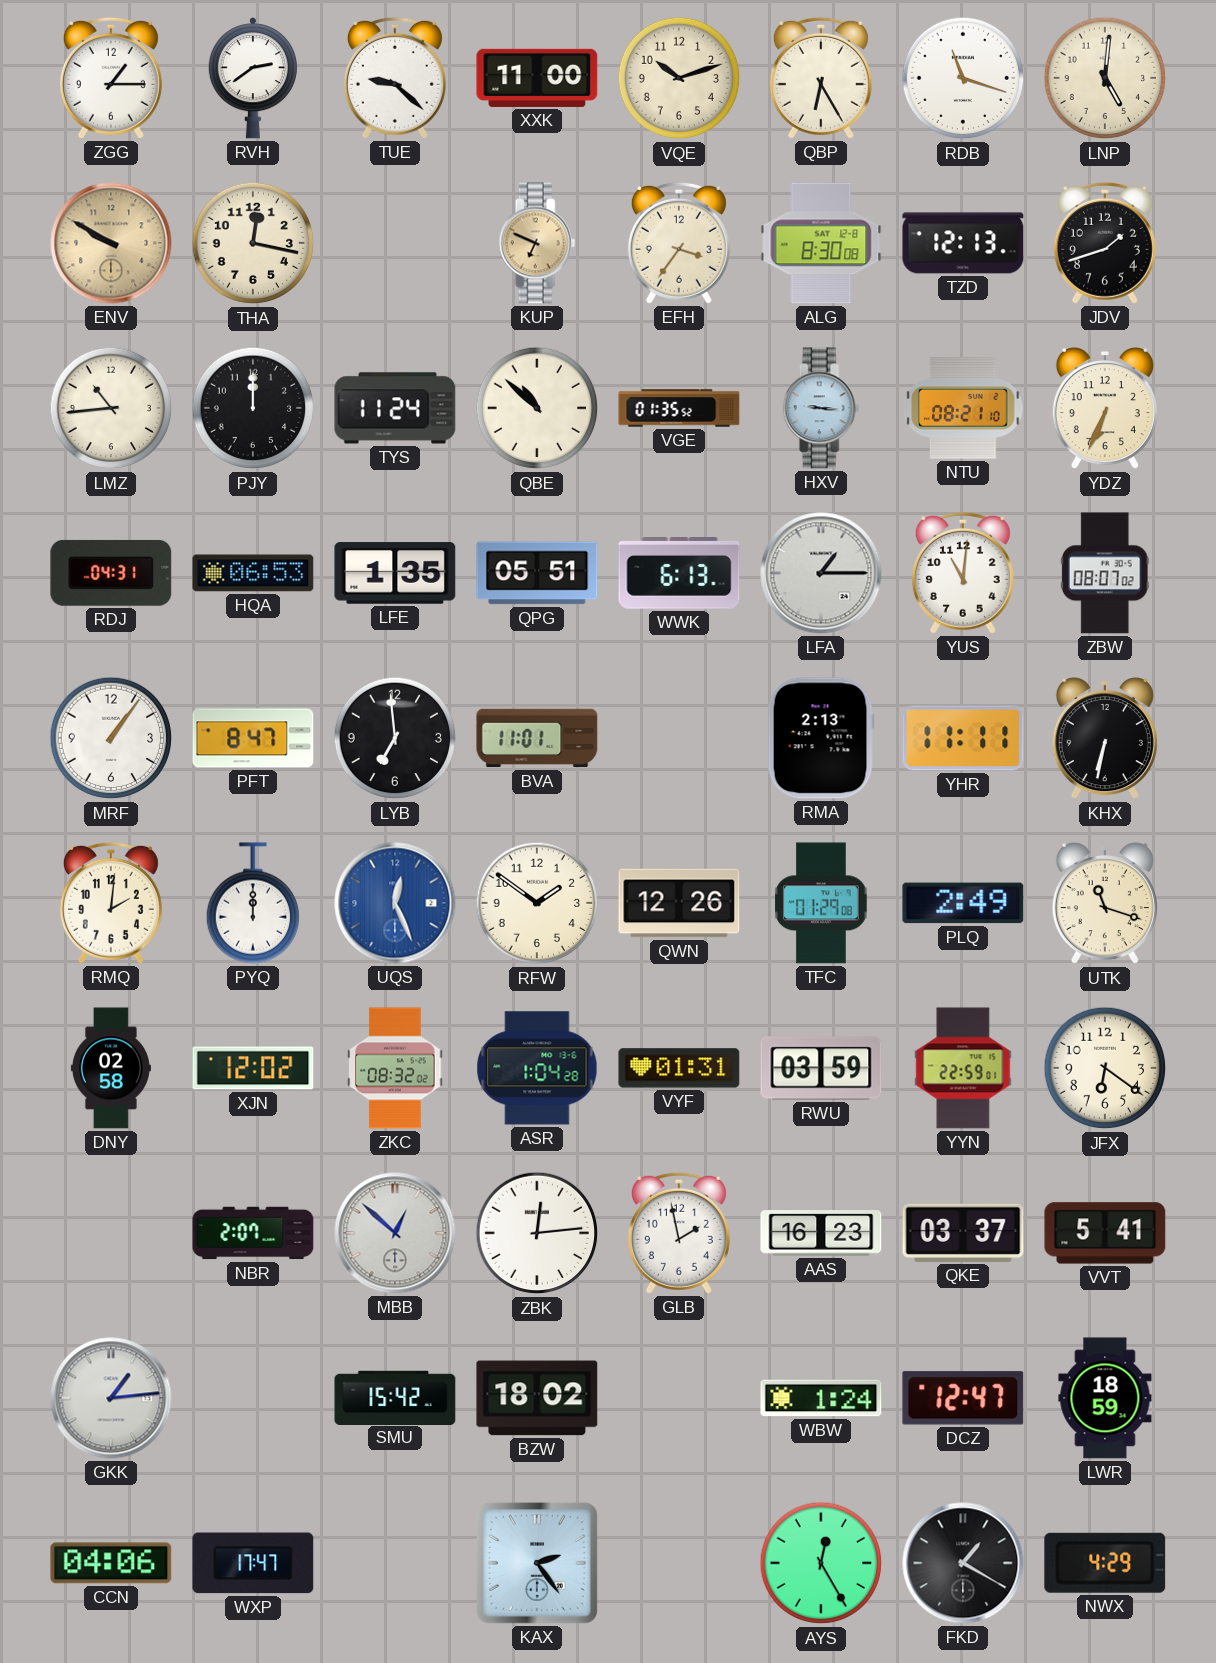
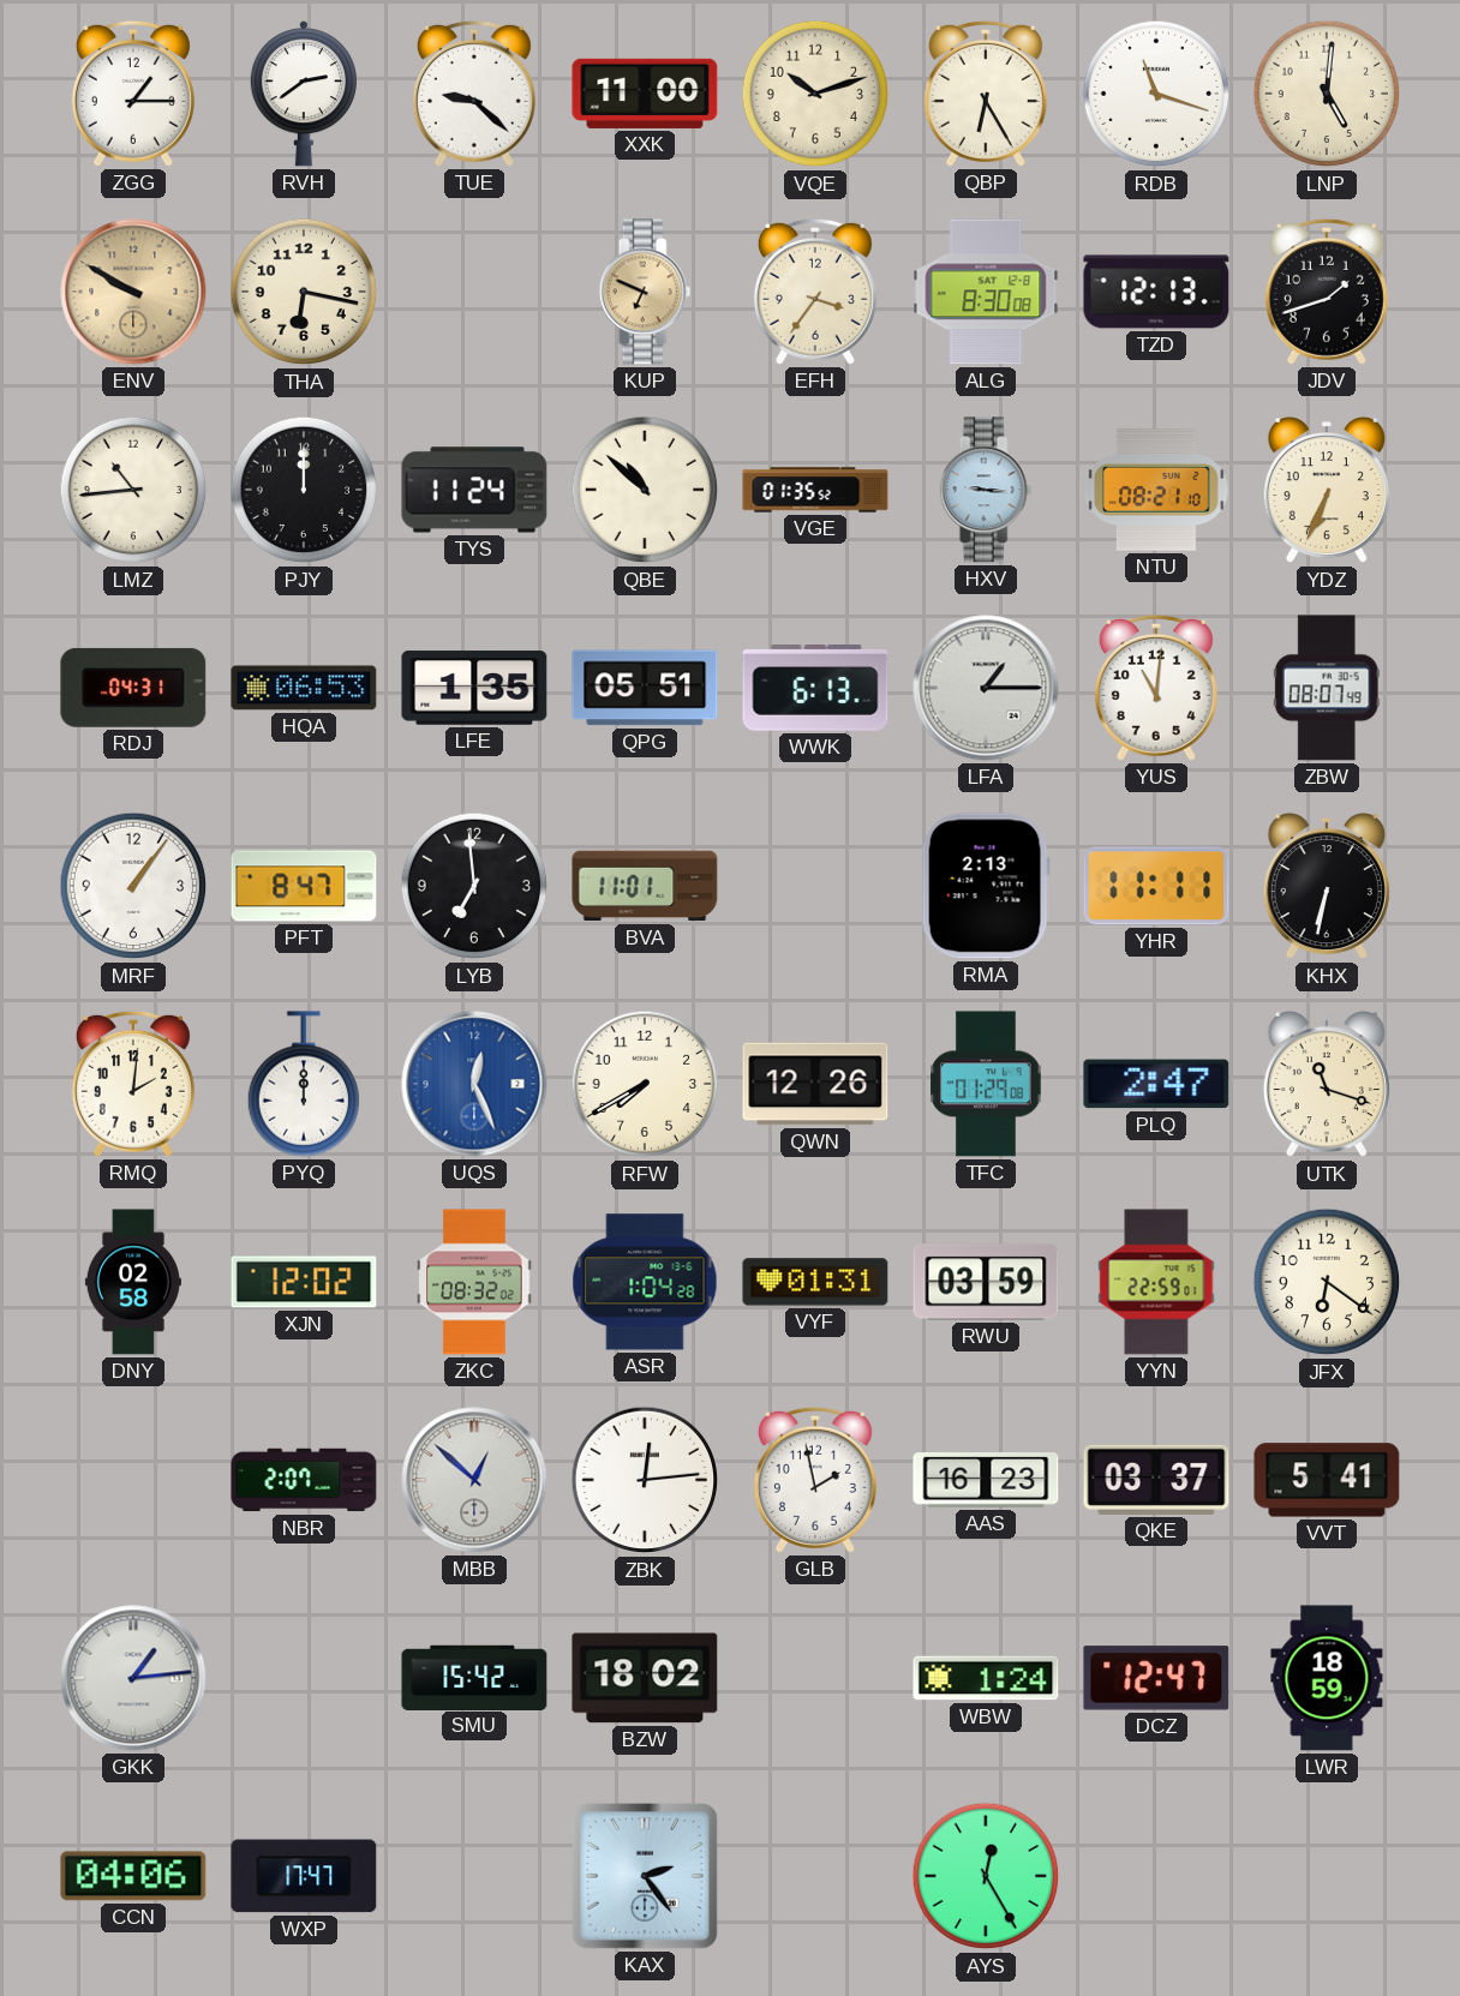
THA: 12:17 -> 6:17
ZBW: 08:07:02 -> 08:07:49
RFW: 1:51 -> 7:40
PLQ: 2:49 -> 2:47
FKD: 1:20 -> none
NWX: 4:29 -> none
